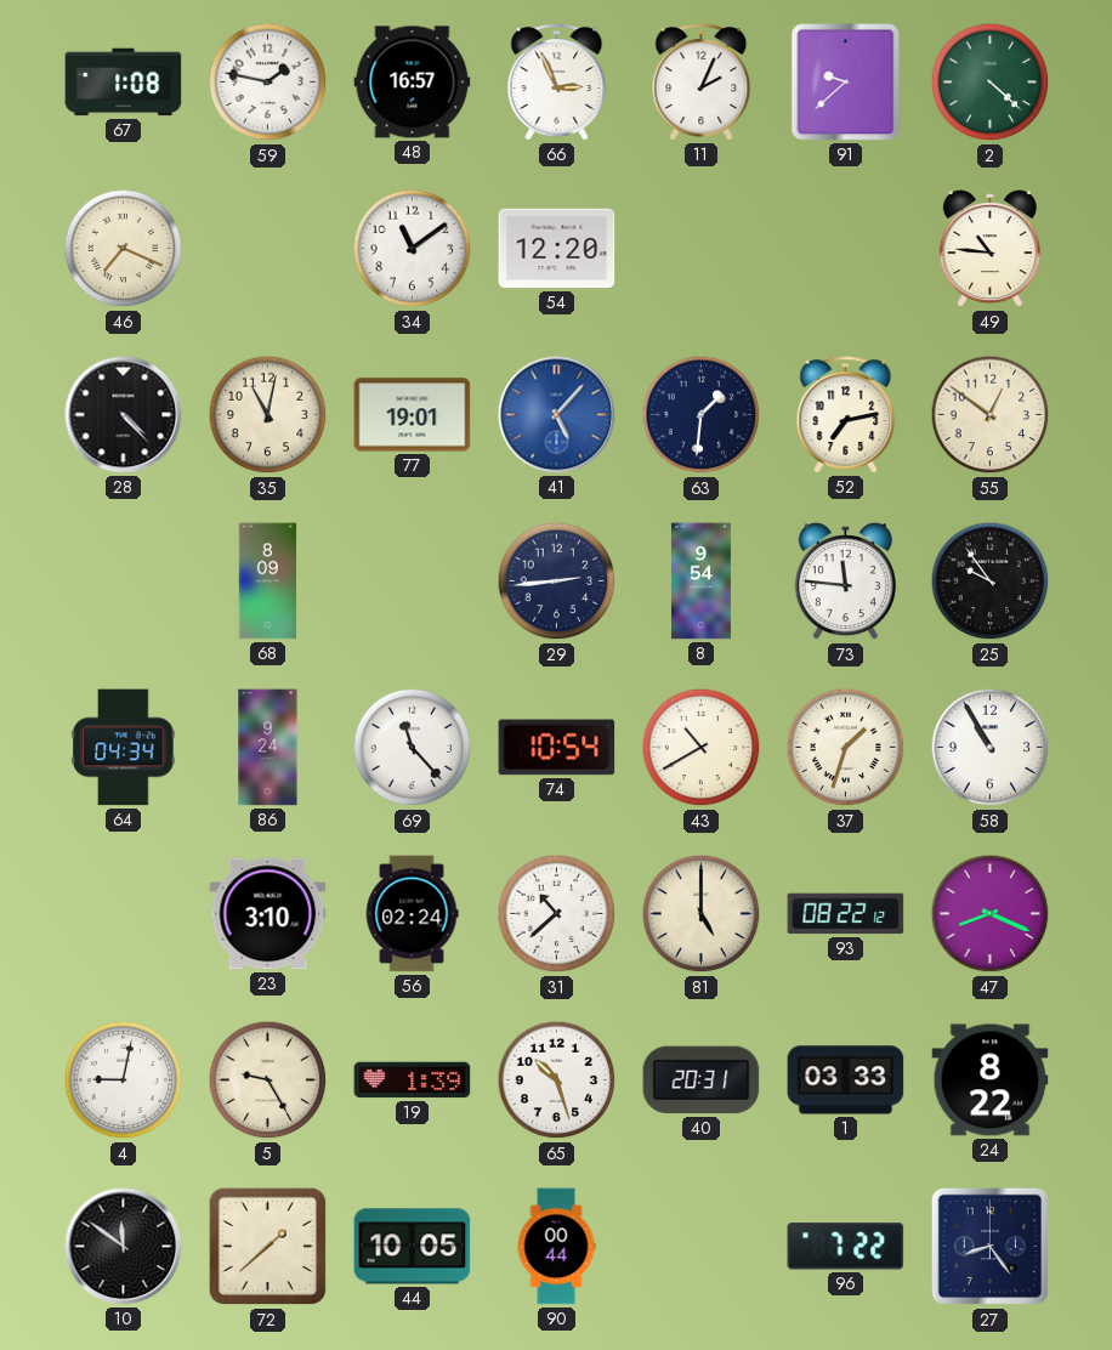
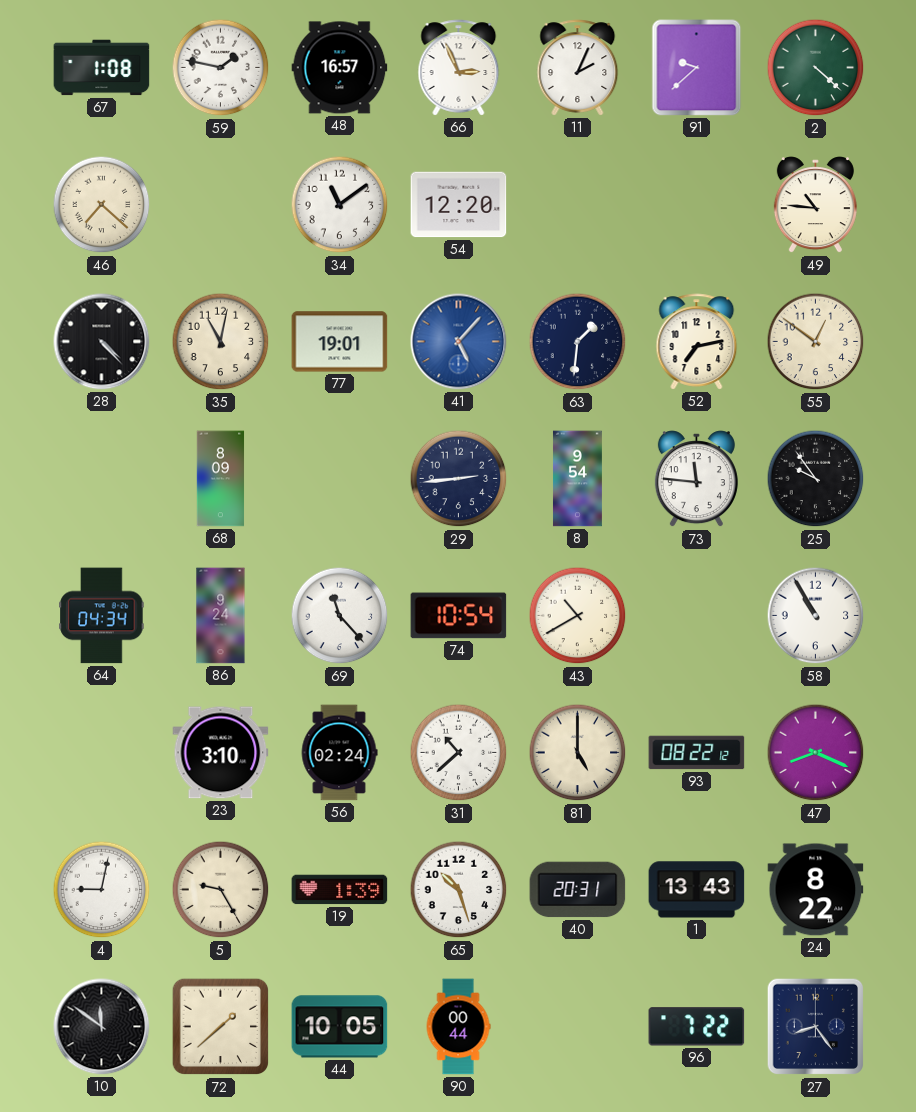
46: 7:19 -> 7:22
37: 1:33 -> none
1: 03:33 -> 13:43
